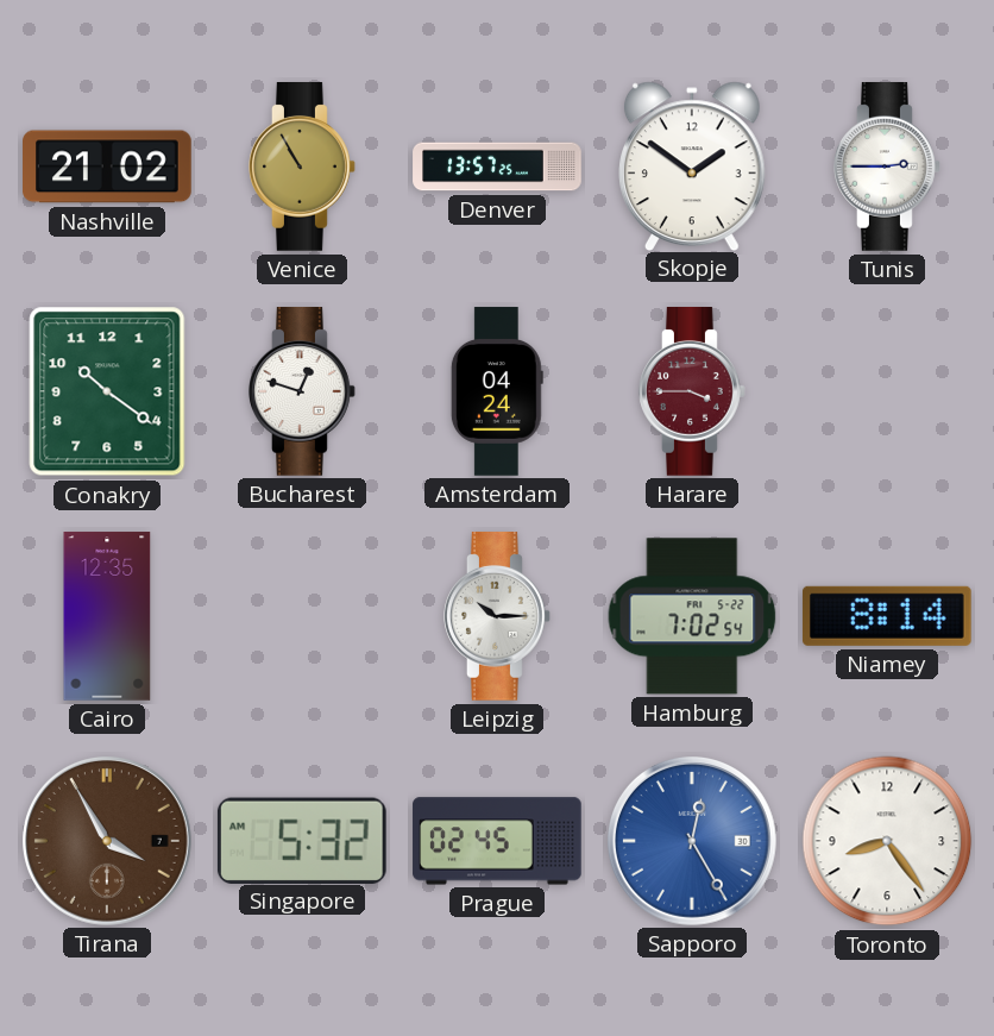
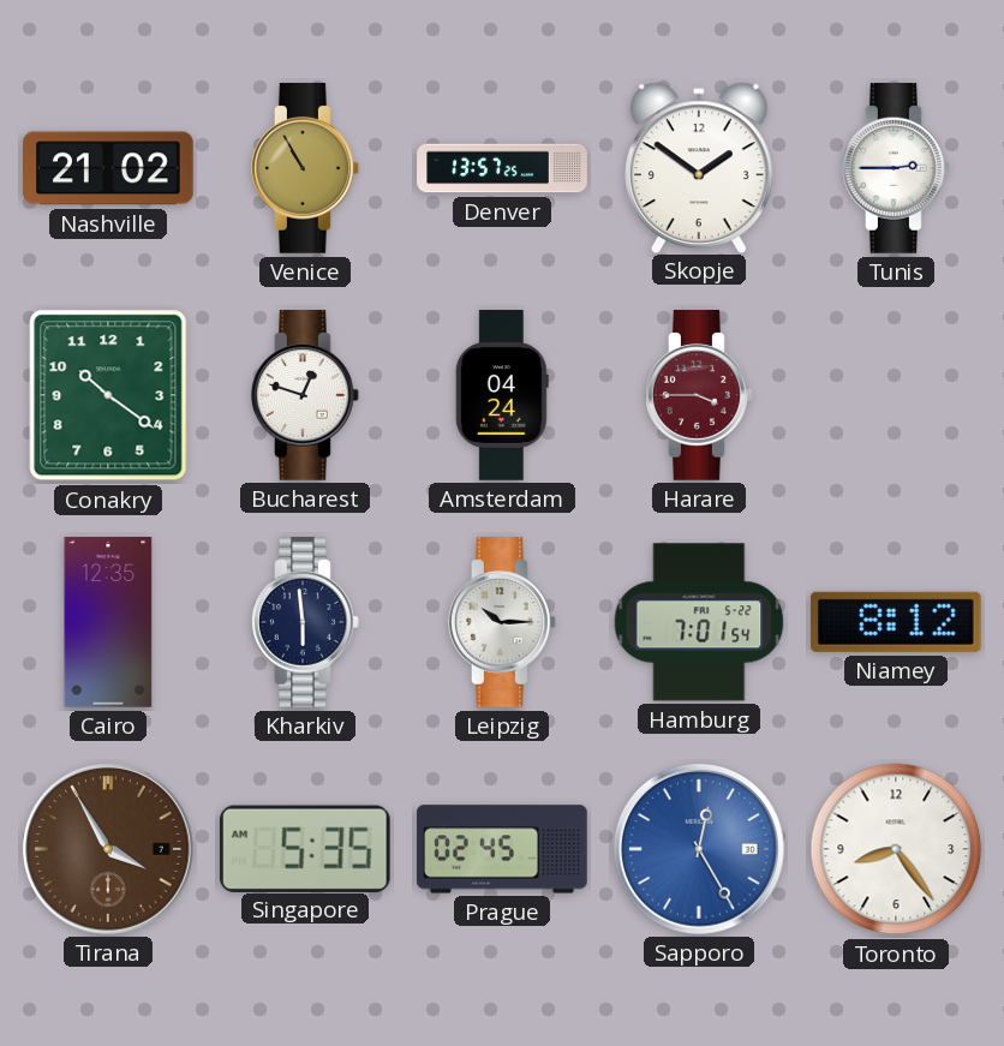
Kharkiv: none -> 5:59
Hamburg: 7:02 -> 7:01
Niamey: 8:14 -> 8:12
Singapore: 5:32 -> 5:35
